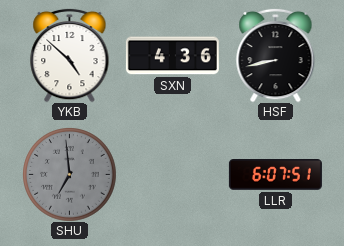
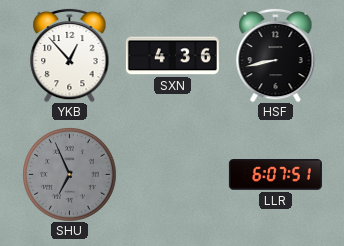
YKB: 4:52 -> 12:53
SHU: 6:59 -> 6:56
